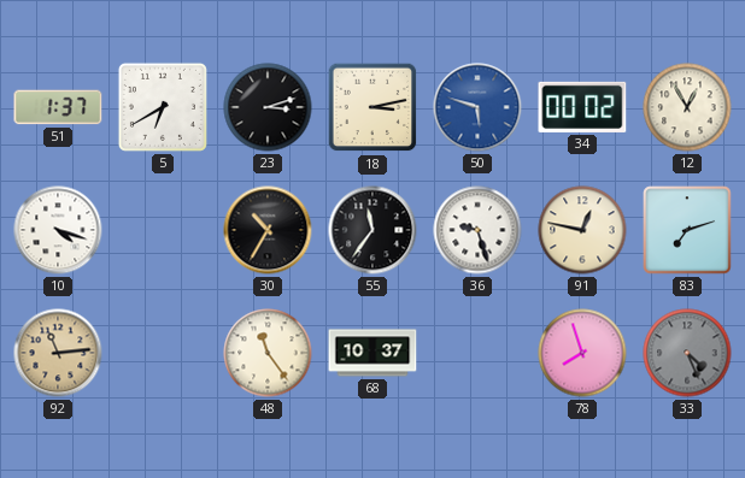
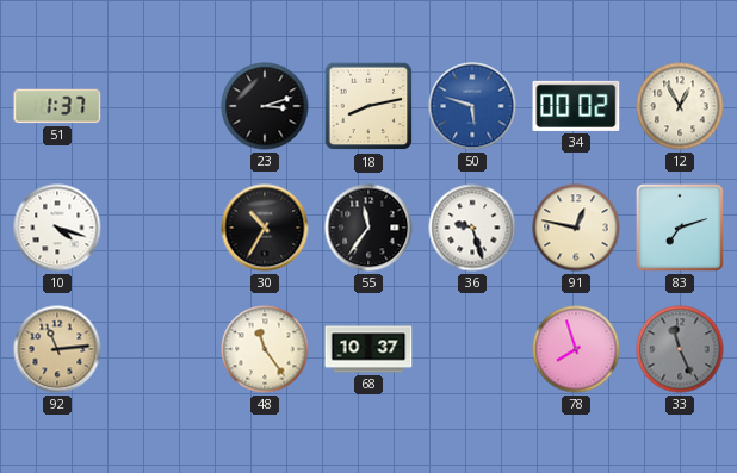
5: 6:40 -> none
18: 3:13 -> 8:13
33: 4:26 -> 11:26
